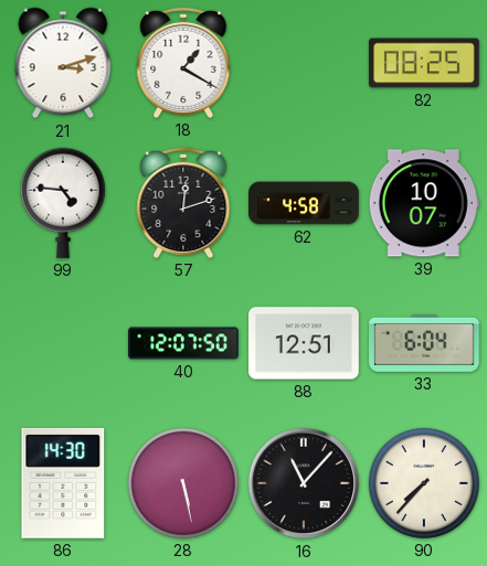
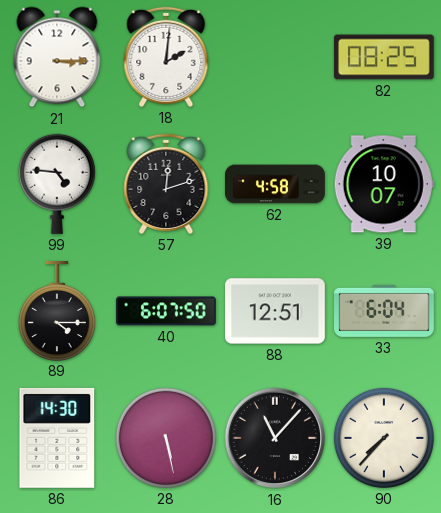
21: 3:12 -> 3:15
18: 1:20 -> 2:01
89: none -> 4:15
40: 12:07 -> 6:07
